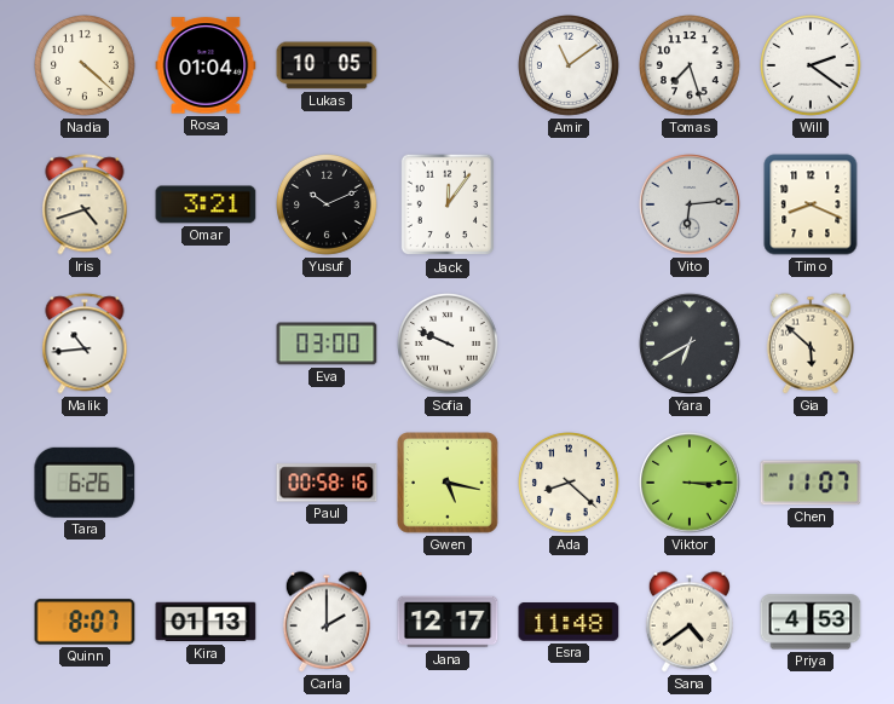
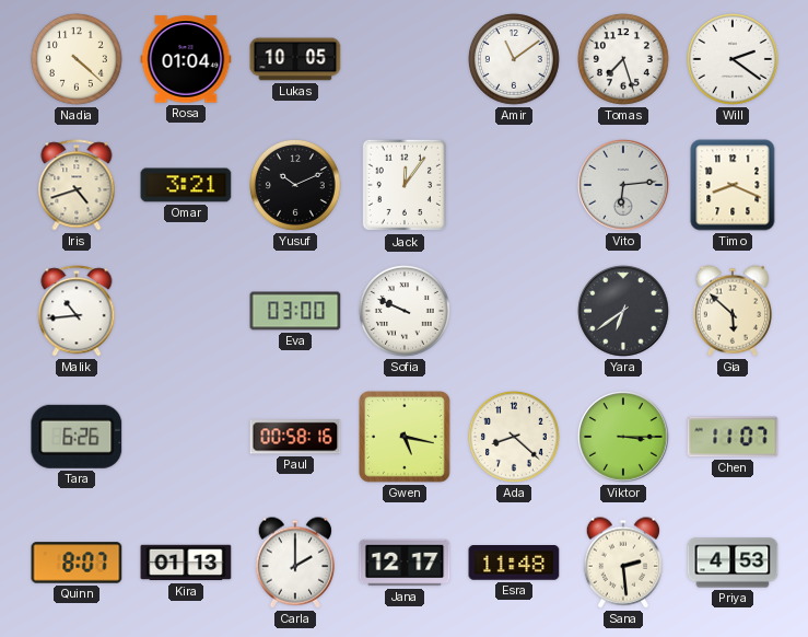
Yara: 6:40 -> 6:39
Sana: 4:39 -> 2:29
